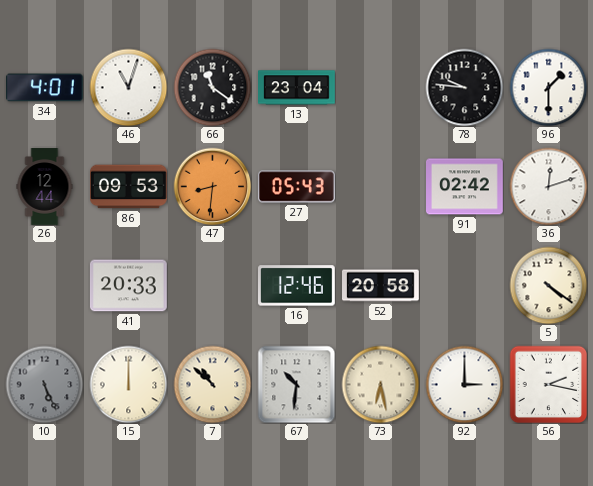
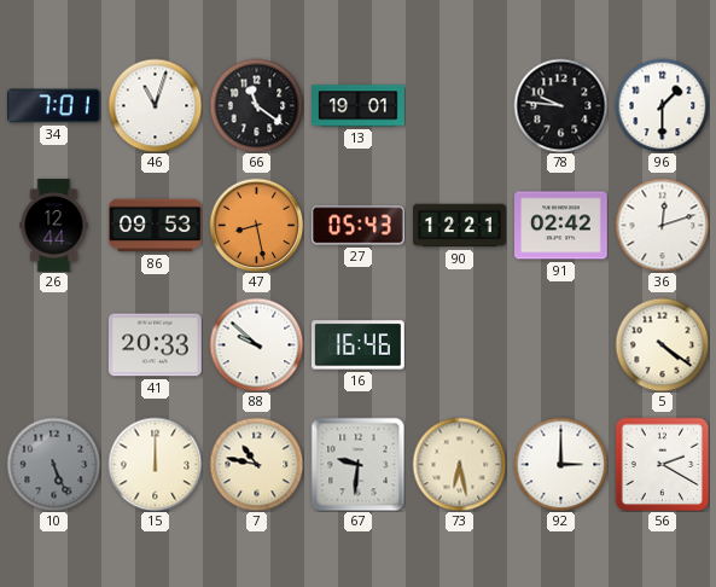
34: 4:01 -> 7:01
13: 23:04 -> 19:01
47: 8:31 -> 8:28
90: none -> 12:21
88: none -> 9:52
16: 12:46 -> 16:46
52: 20:58 -> none
7: 10:52 -> 10:47
67: 10:31 -> 9:31
56: 2:17 -> 2:20
